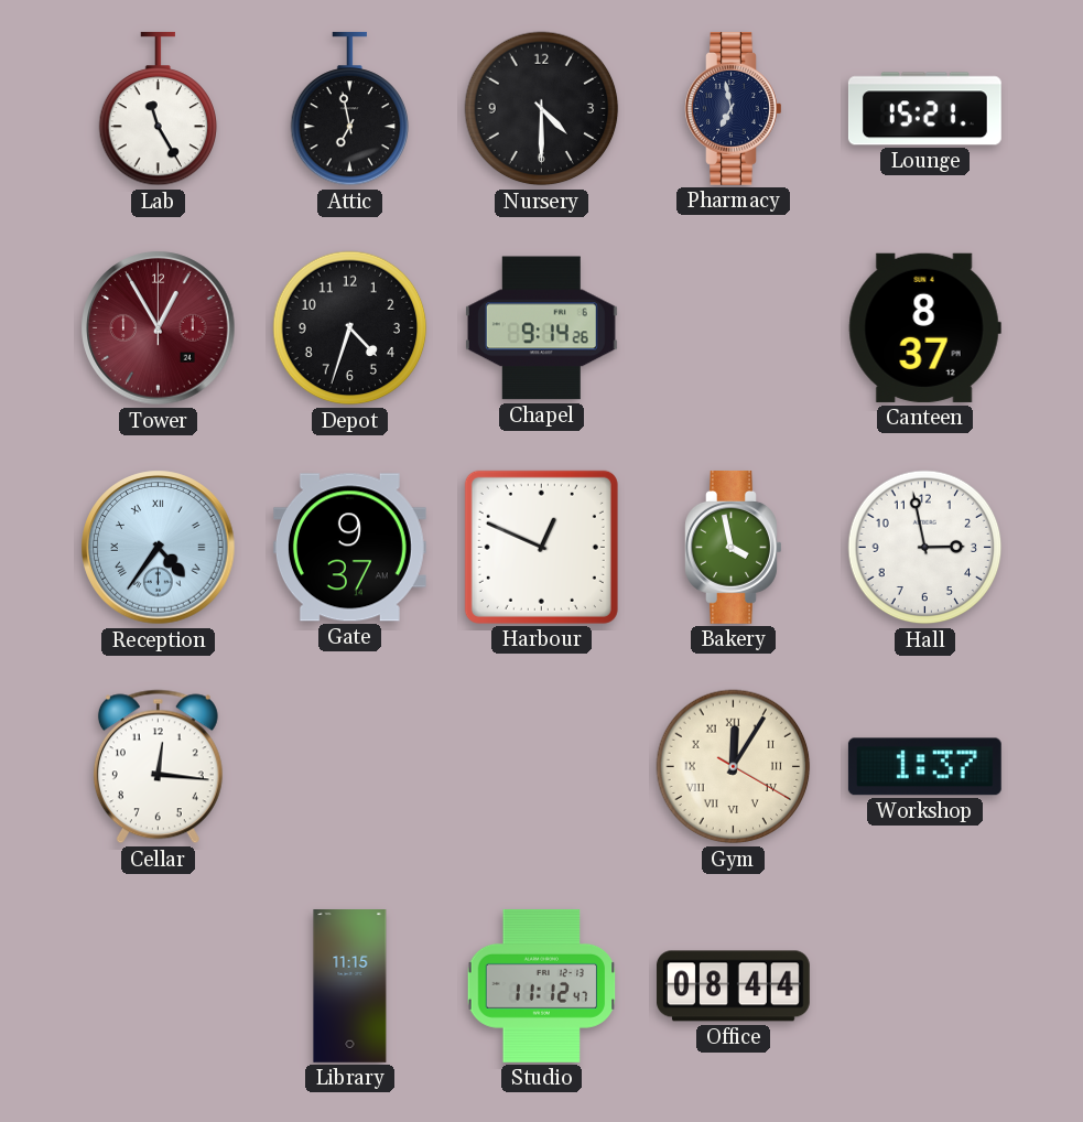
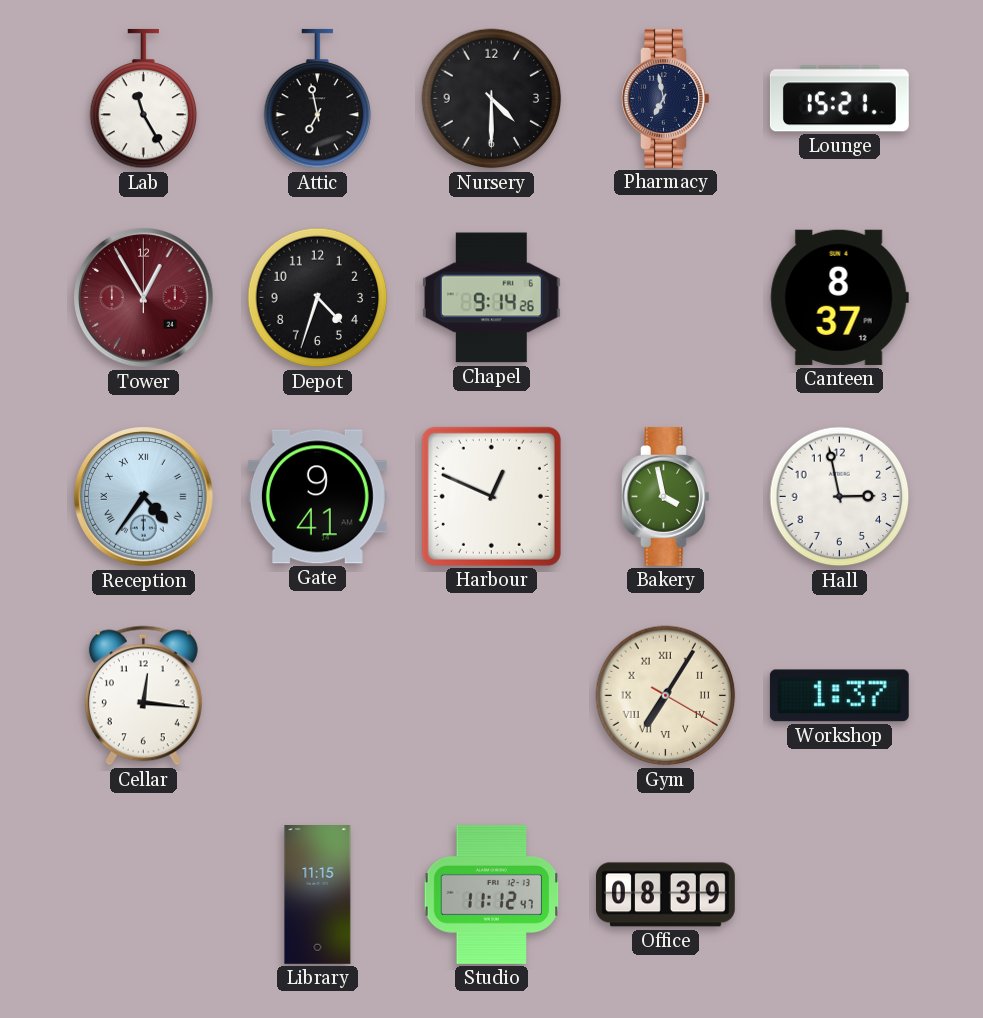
Gate: 9:37 -> 9:41
Gym: 12:05 -> 7:05
Office: 08:44 -> 08:39
